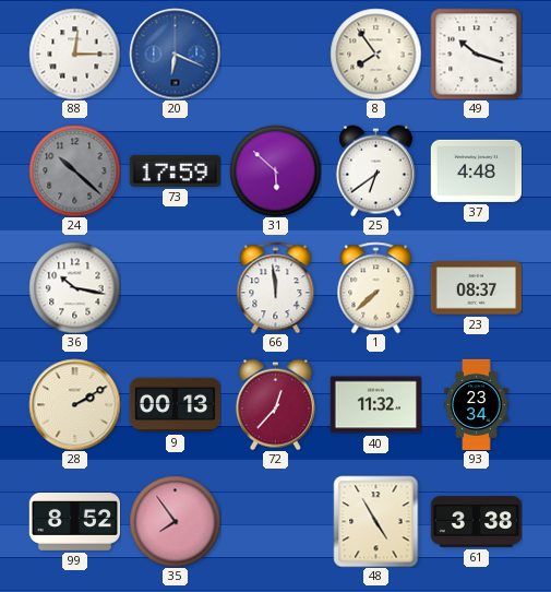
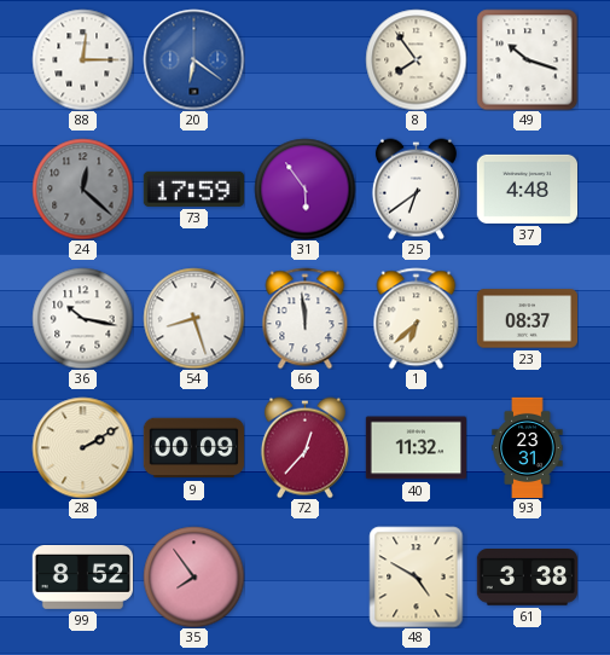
20: 6:19 -> 6:21
24: 10:22 -> 12:22
31: 5:52 -> 5:54
54: none -> 8:27
1: 7:38 -> 6:38
9: 00:13 -> 00:09
93: 23:34 -> 23:31
48: 4:55 -> 4:50
